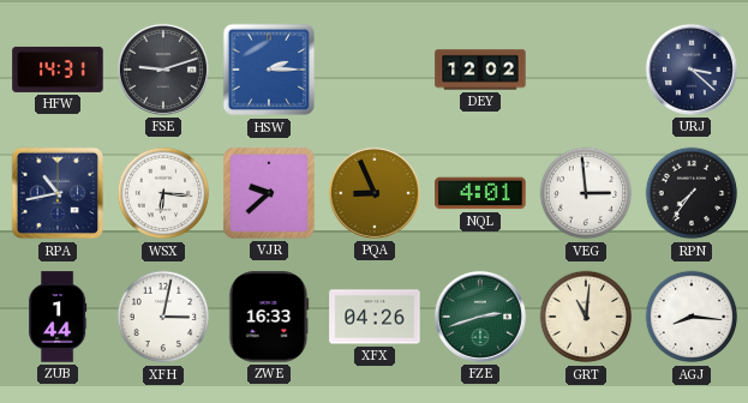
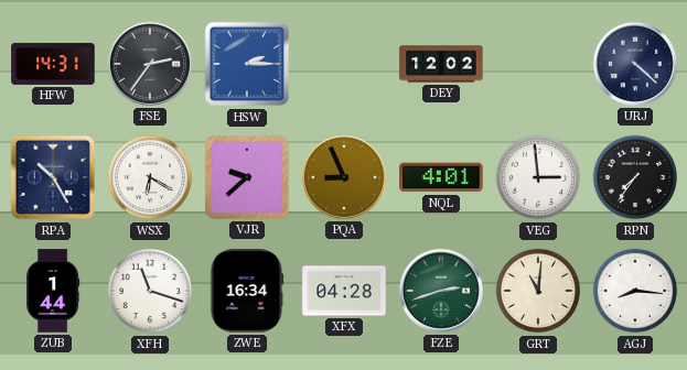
FSE: 9:12 -> 2:36
URJ: 3:22 -> 4:22
RPA: 10:43 -> 10:25
WSX: 6:16 -> 6:20
XFH: 3:02 -> 11:18
ZWE: 16:33 -> 16:34
XFX: 04:26 -> 04:28
